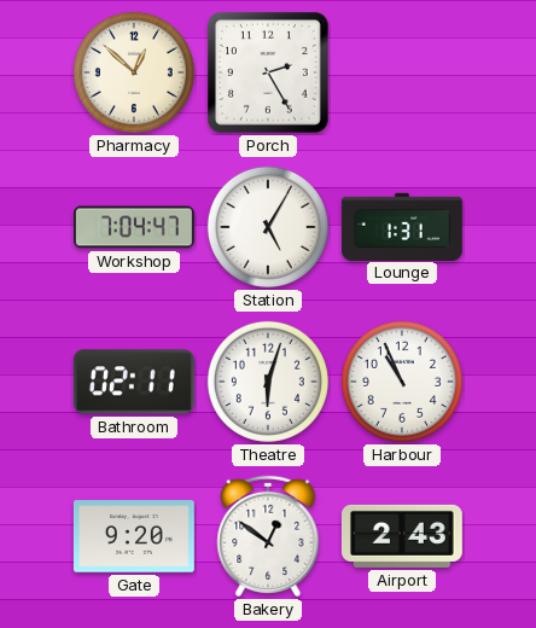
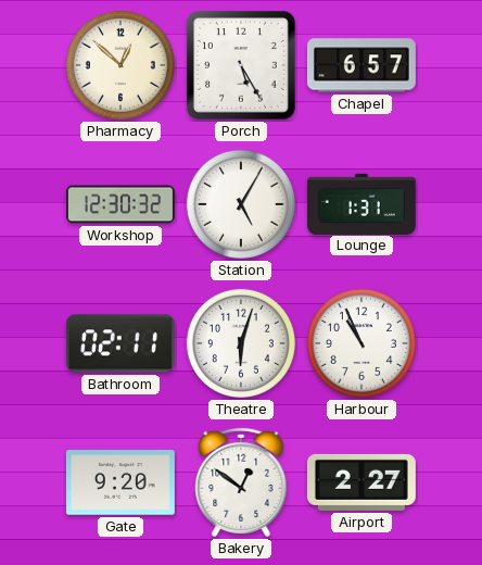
Porch: 2:25 -> 5:25
Chapel: none -> 6:57
Workshop: 7:04 -> 12:30
Airport: 2:43 -> 2:27
